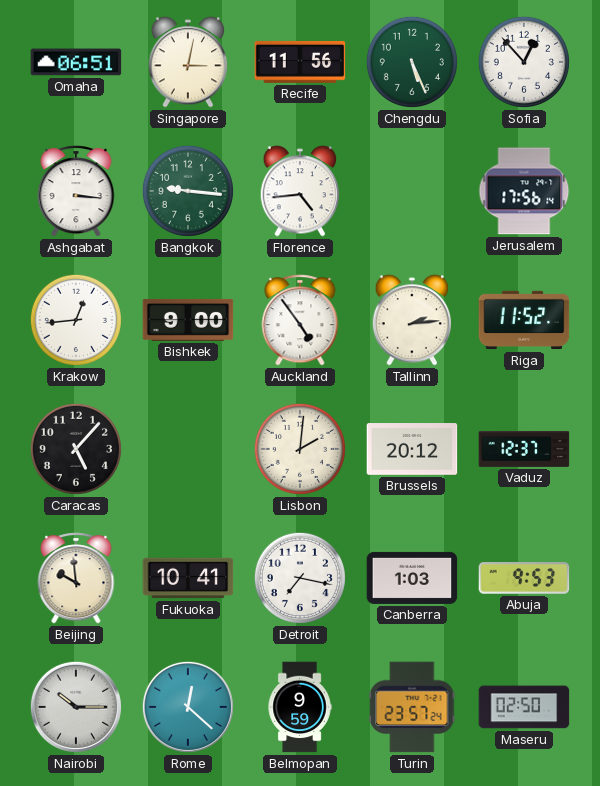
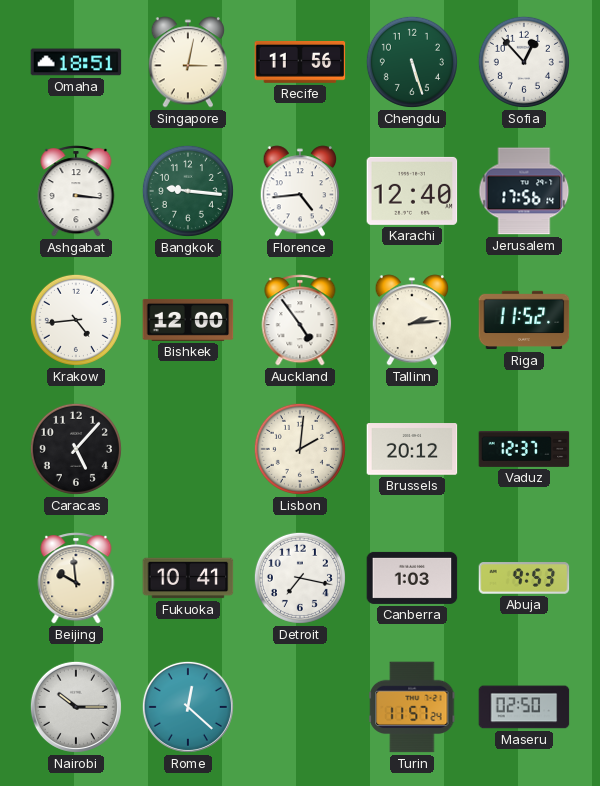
Omaha: 06:51 -> 18:51
Chengdu: 5:26 -> 5:27
Karachi: none -> 12:40
Krakow: 12:44 -> 4:44
Bishkek: 9:00 -> 12:00
Belmopan: 9:59 -> none
Turin: 23:57 -> 11:57
